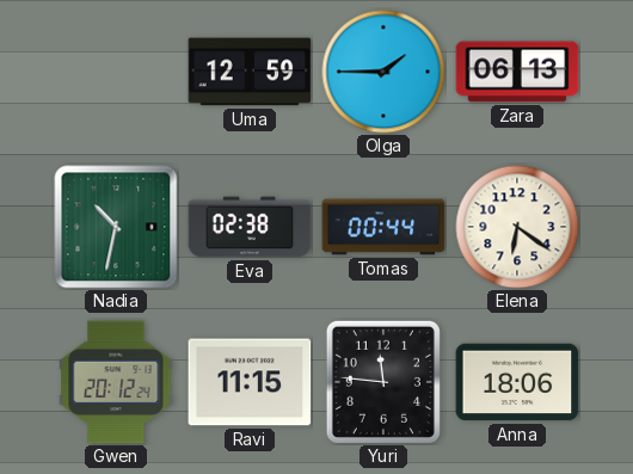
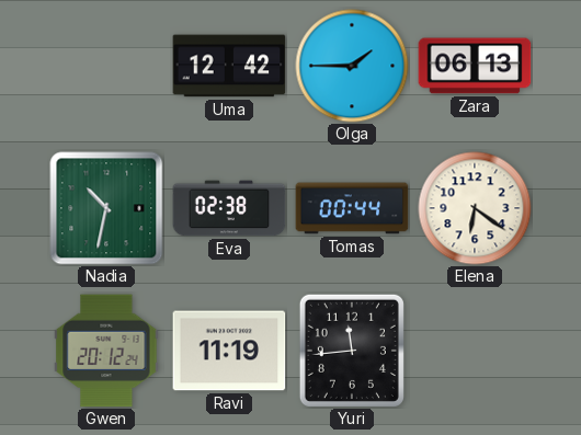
Uma: 12:59 -> 12:42
Ravi: 11:15 -> 11:19
Yuri: 11:46 -> 11:44
Anna: 18:06 -> none
